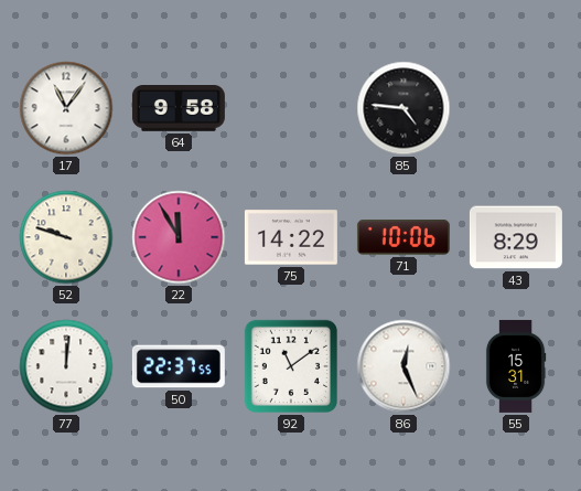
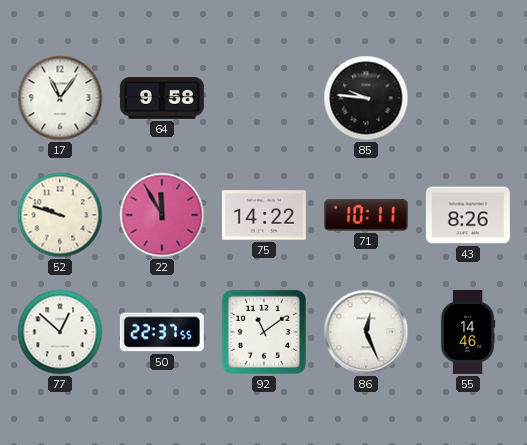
85: 4:46 -> 9:46
71: 10:06 -> 10:11
43: 8:29 -> 8:26
77: 12:01 -> 12:52
55: 15:31 -> 14:46
